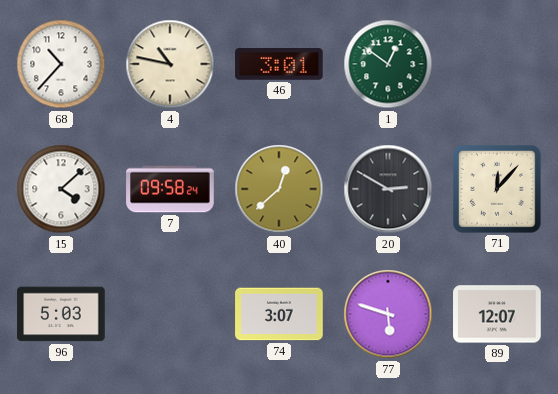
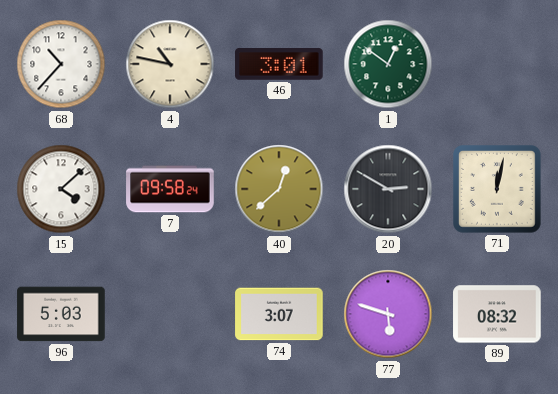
71: 12:07 -> 12:02
89: 12:07 -> 08:32
